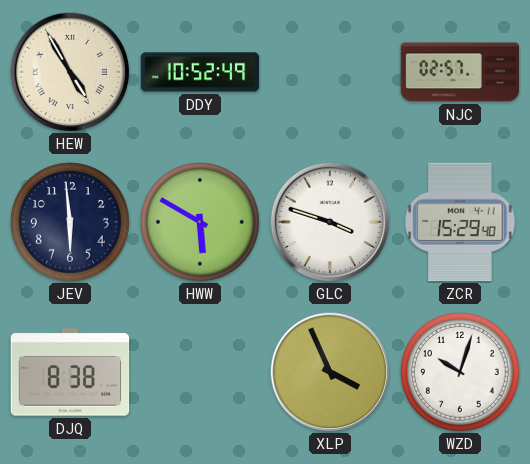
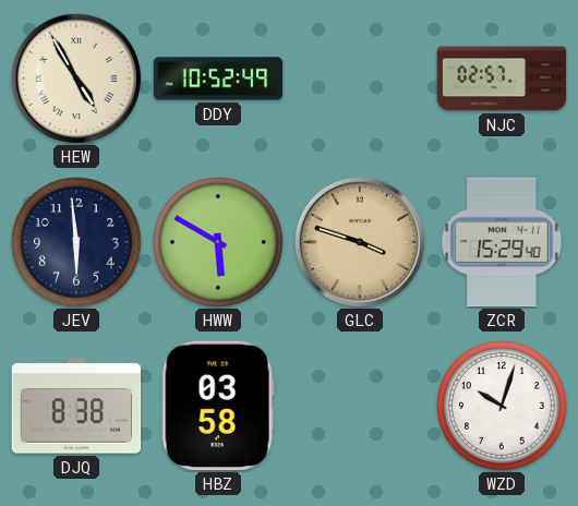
GLC dial: white -> champagne
HBZ: none -> 03:58
XLP: 3:56 -> none
